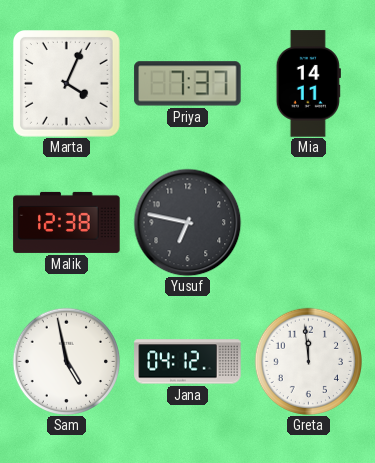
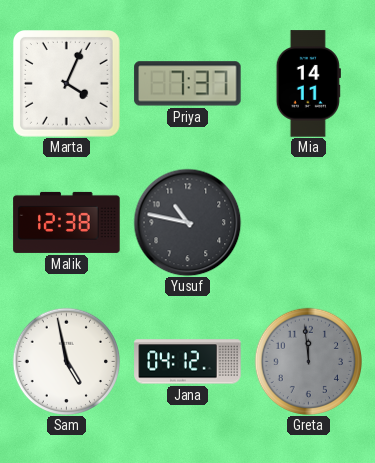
Yusuf: 6:47 -> 10:47
Greta dial: white -> grey
